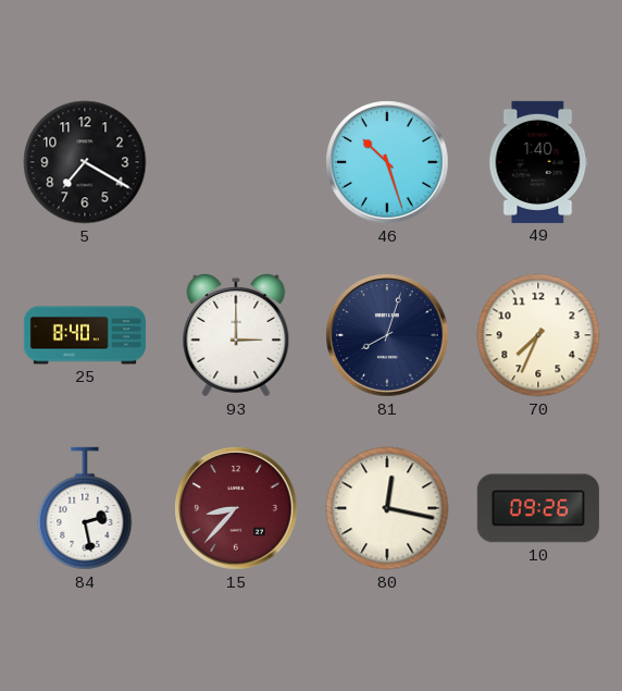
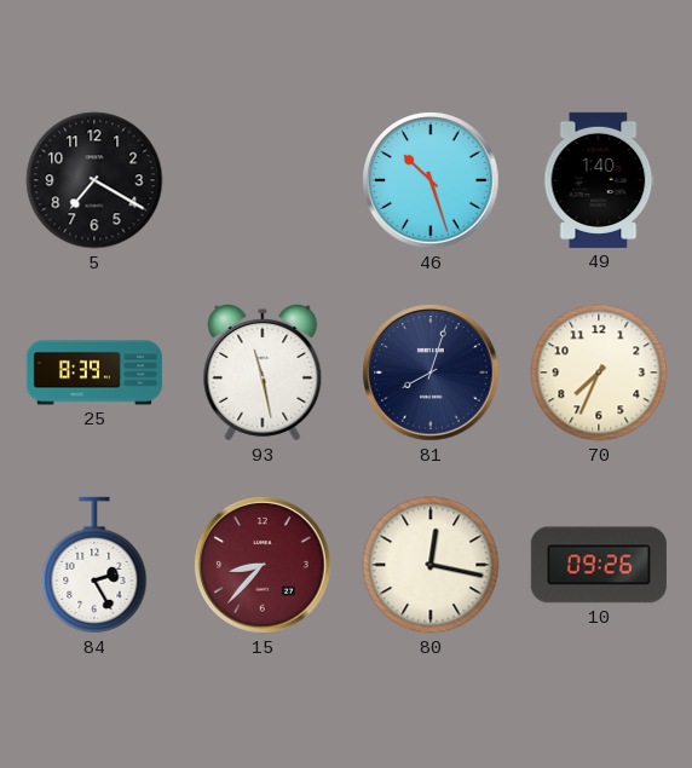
25: 8:40 -> 8:39
93: 3:00 -> 11:28
84: 2:28 -> 2:25
